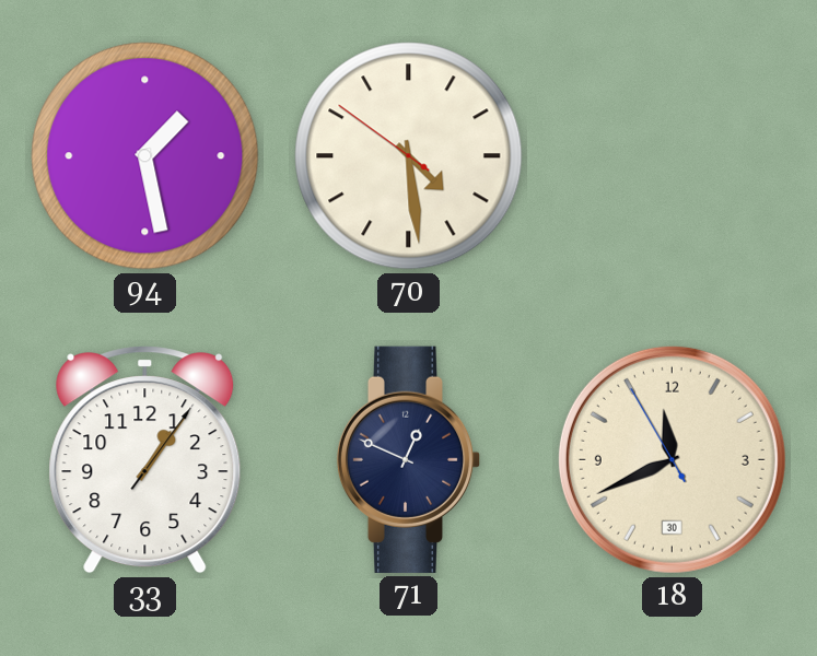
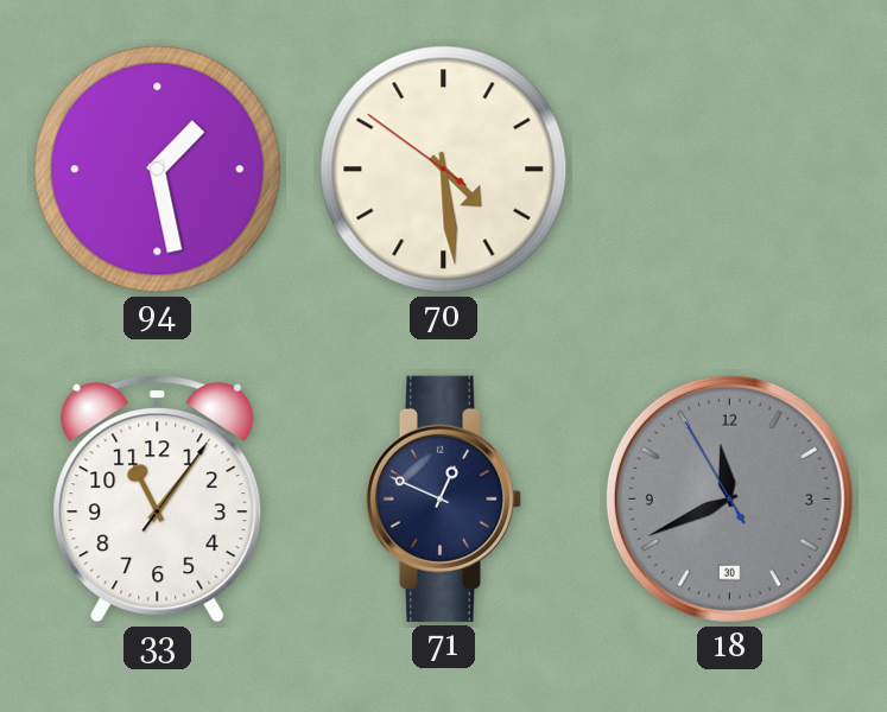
33: 1:06 -> 11:06
18 dial: cream -> grey
